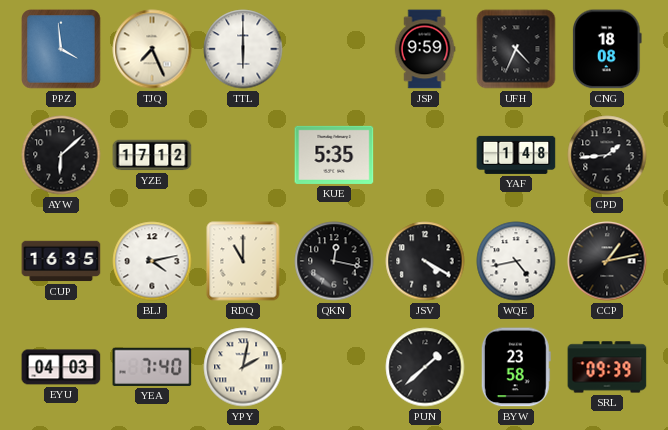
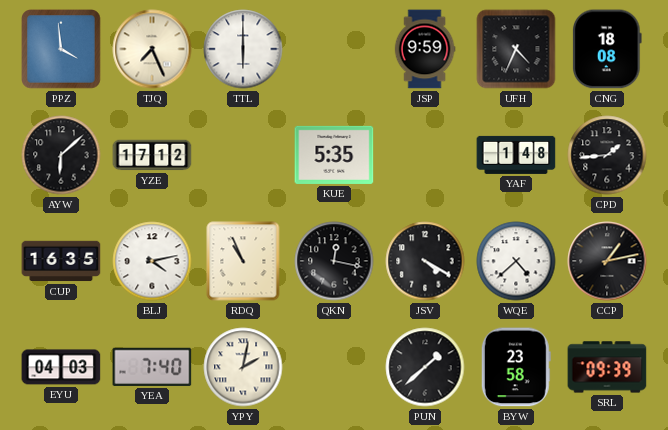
RDQ: 11:00 -> 10:56
WQE: 4:43 -> 4:38
